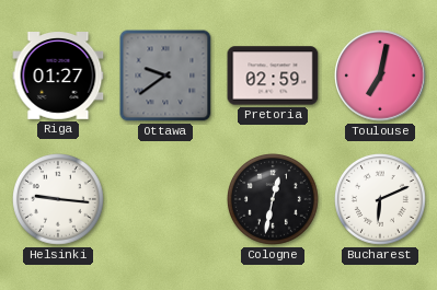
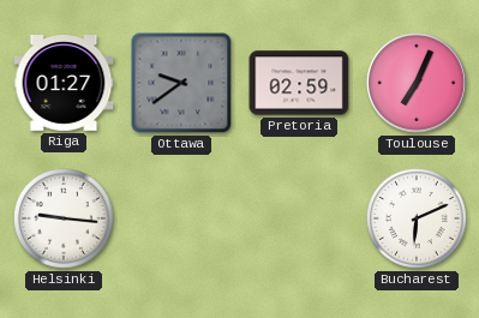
Toulouse: 7:02 -> 7:04
Cologne: 12:32 -> none
